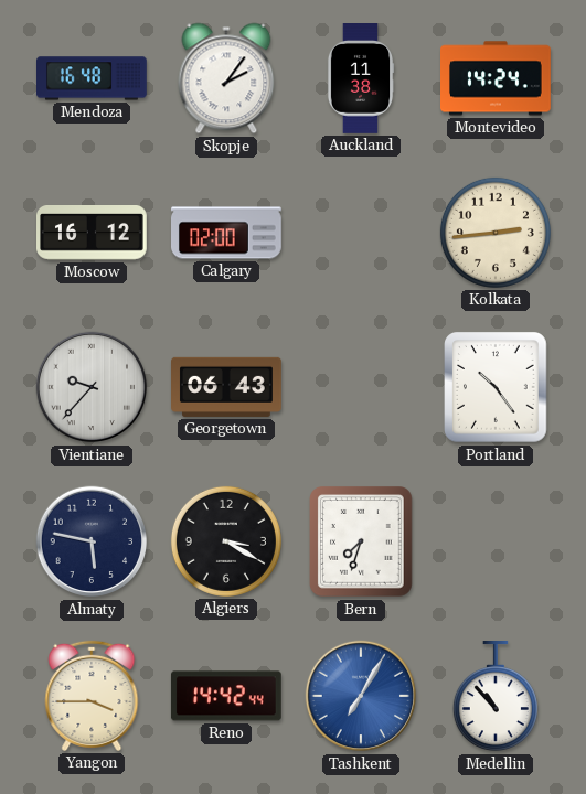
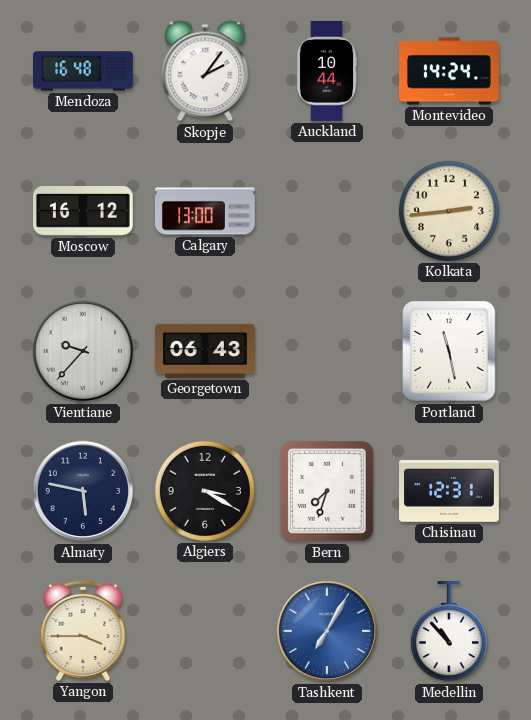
Auckland: 11:38 -> 10:44
Calgary: 02:00 -> 13:00
Portland: 10:24 -> 11:28
Chisinau: none -> 12:31
Reno: 14:42 -> none
